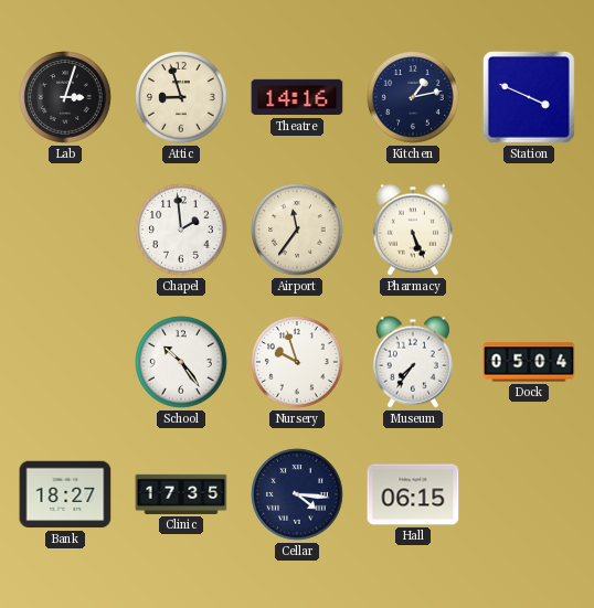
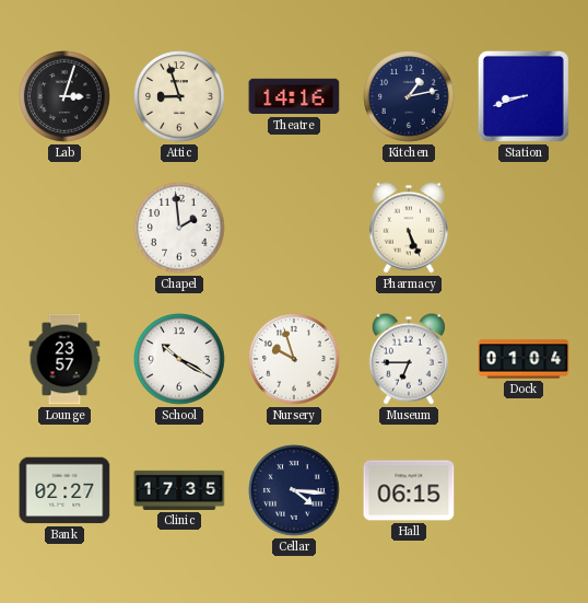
Station: 3:49 -> 8:42
Airport: 11:36 -> none
Lounge: none -> 23:57
School: 10:24 -> 10:20
Museum: 7:36 -> 6:45
Dock: 05:04 -> 01:04
Bank: 18:27 -> 02:27
